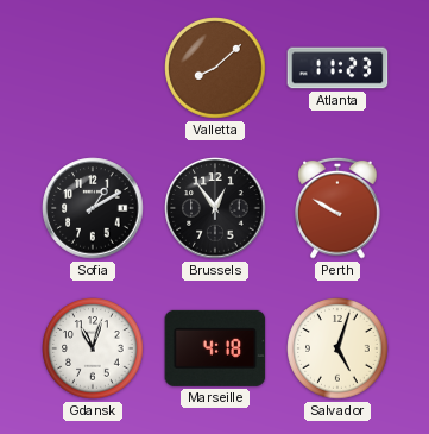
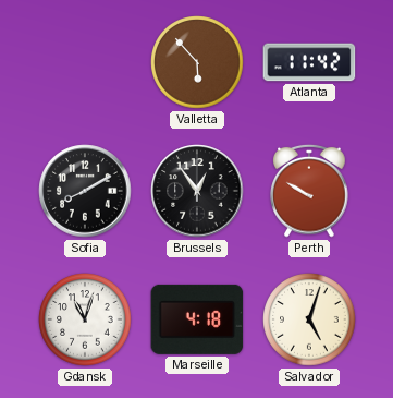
Valletta: 8:08 -> 5:53
Atlanta: 11:23 -> 11:42
Sofia: 1:10 -> 8:10
